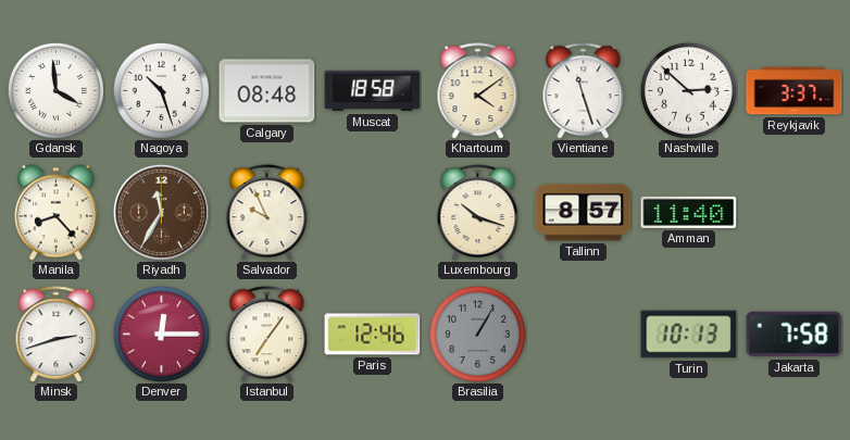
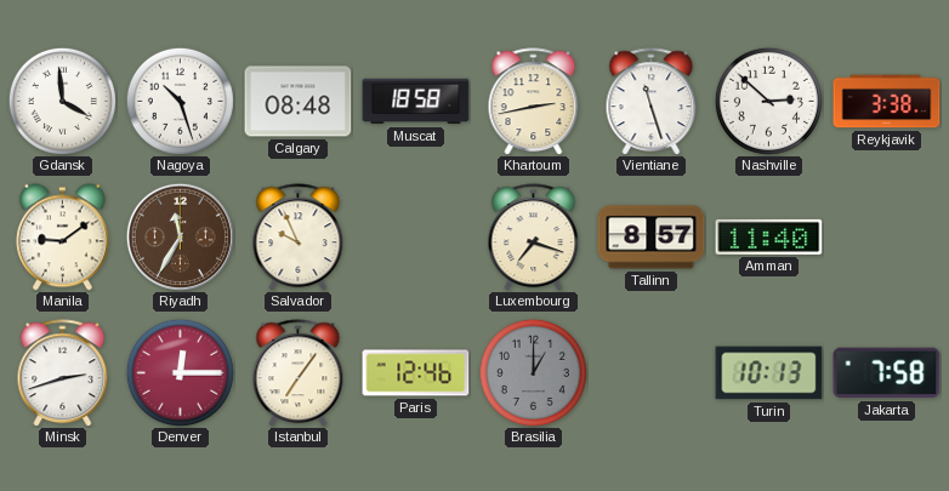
Khartoum: 4:09 -> 2:43
Reykjavik: 3:37 -> 3:38
Manila: 8:23 -> 9:09
Luxembourg: 10:18 -> 7:18
Brasilia: 1:05 -> 1:00
